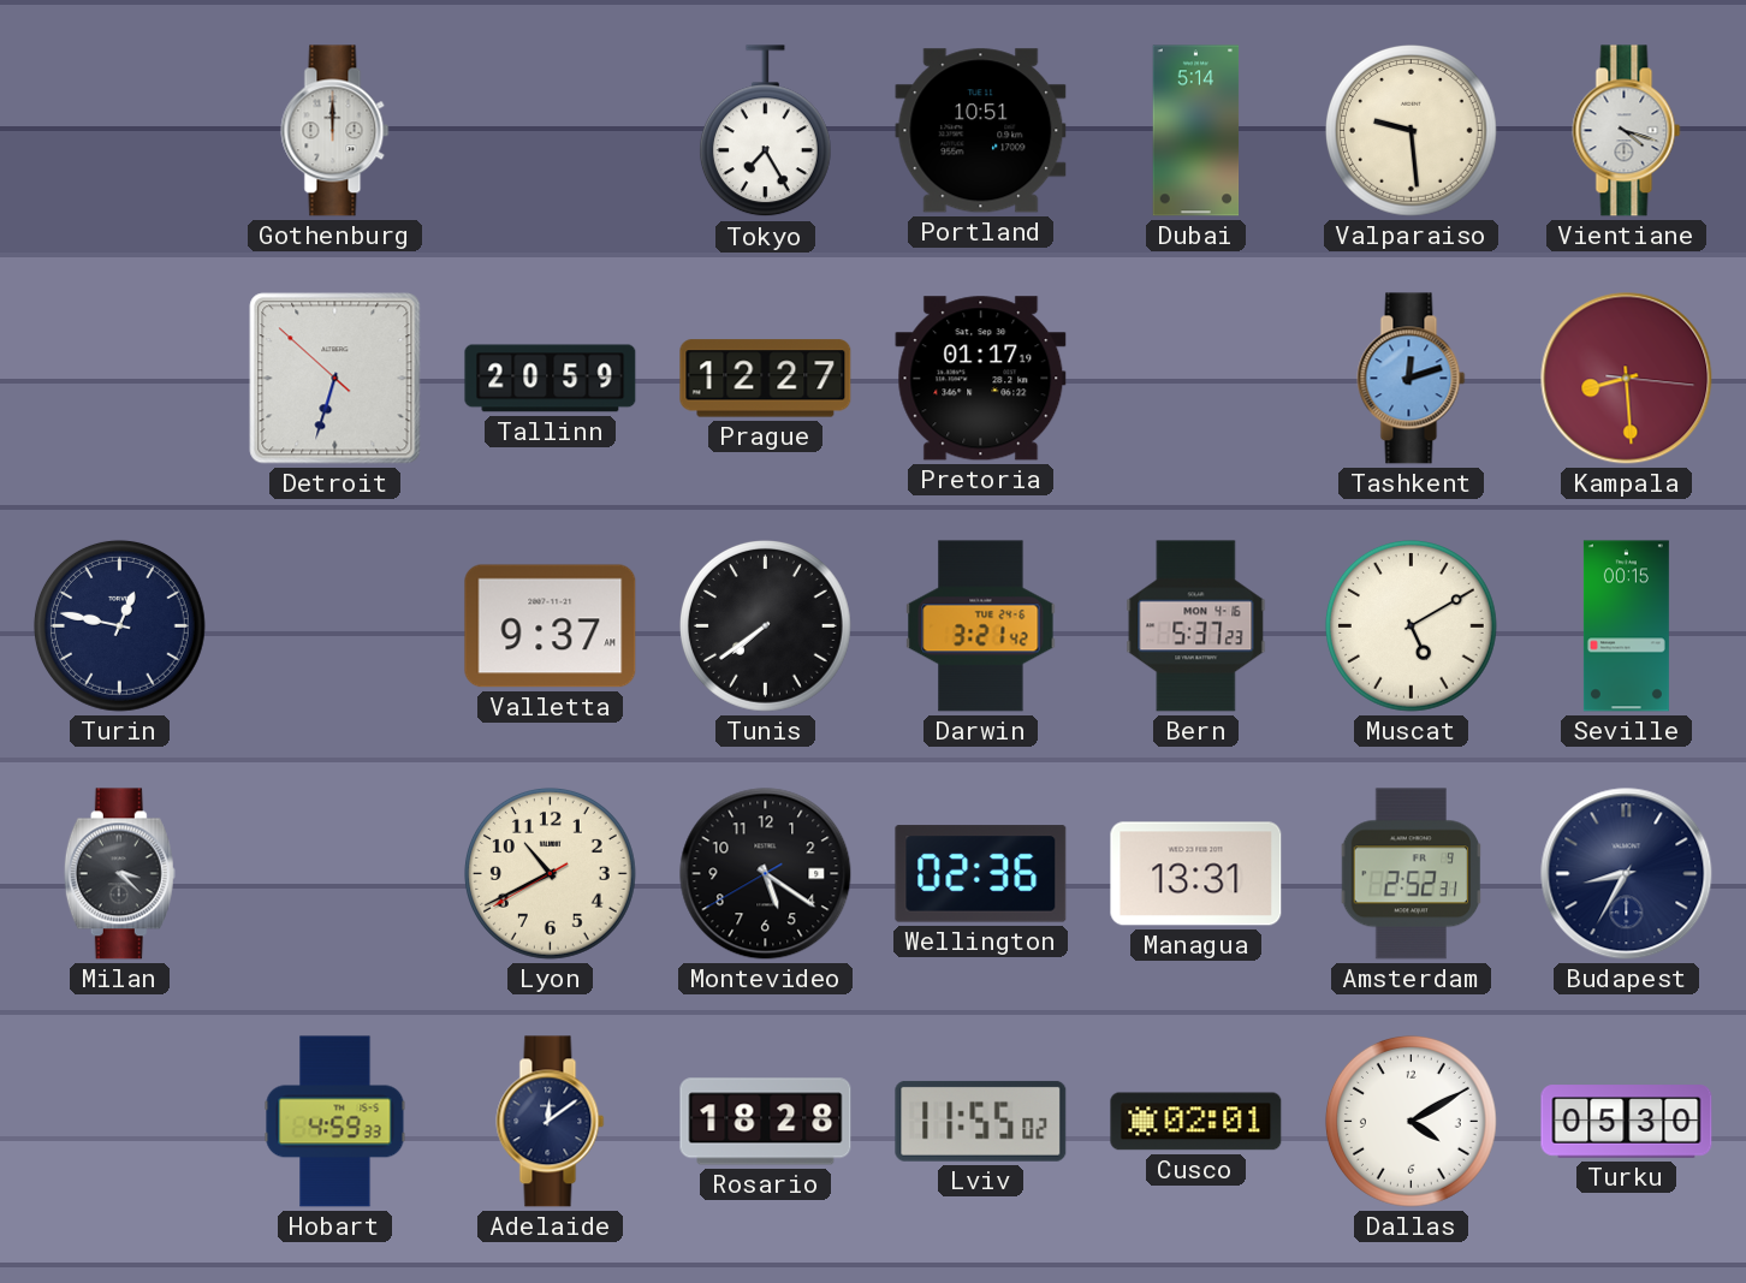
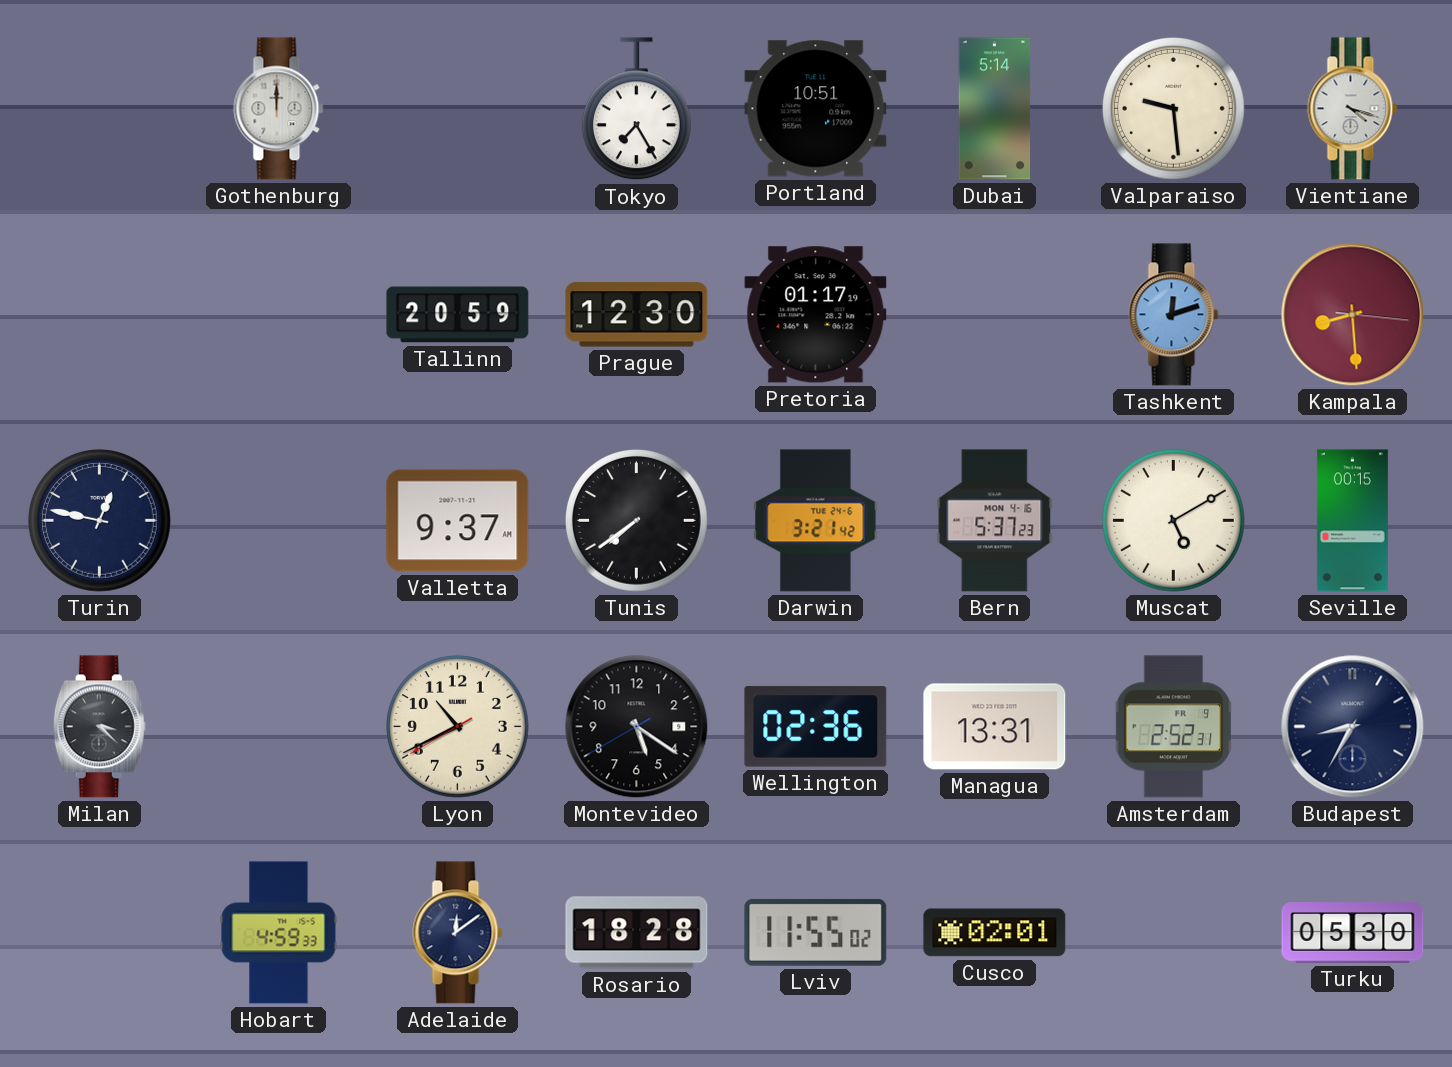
Detroit: 6:32 -> none
Prague: 12:27 -> 12:30
Dallas: 4:10 -> none
